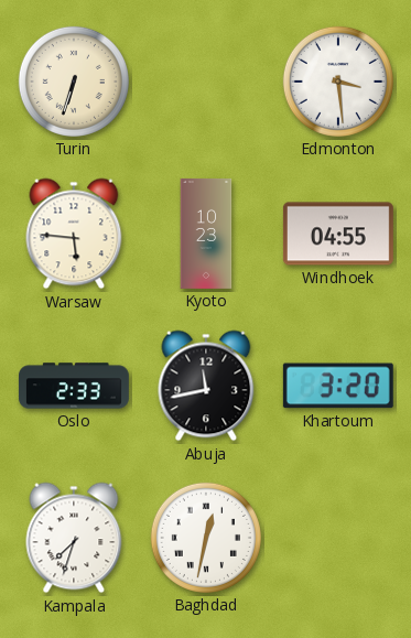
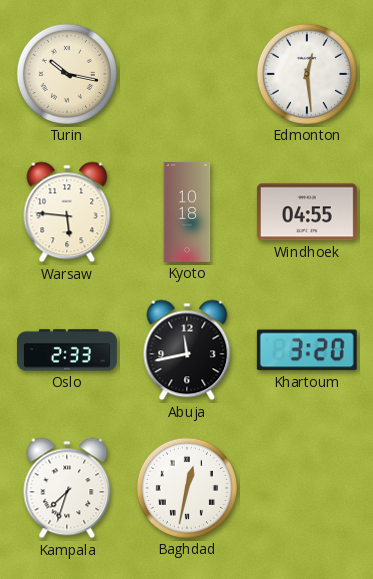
Turin: 6:33 -> 10:17
Edmonton: 3:29 -> 12:29
Kyoto: 10:23 -> 10:18
